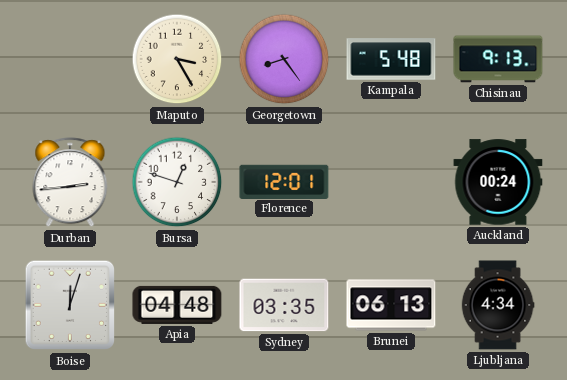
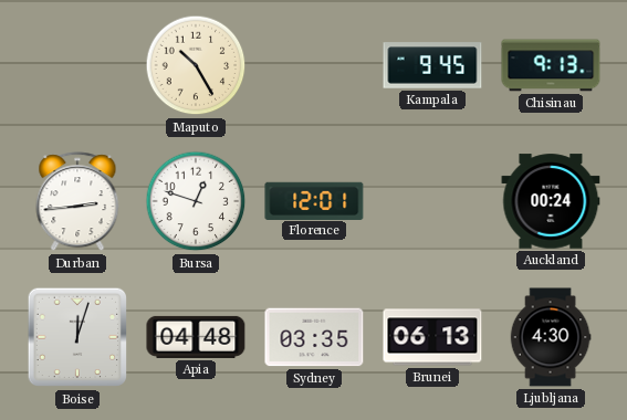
Maputo: 3:25 -> 10:25
Georgetown: 8:24 -> none
Kampala: 5:48 -> 9:45
Ljubljana: 4:34 -> 4:30
